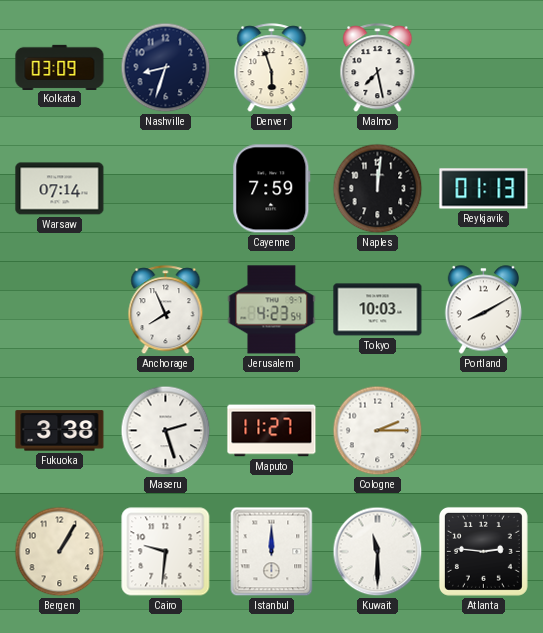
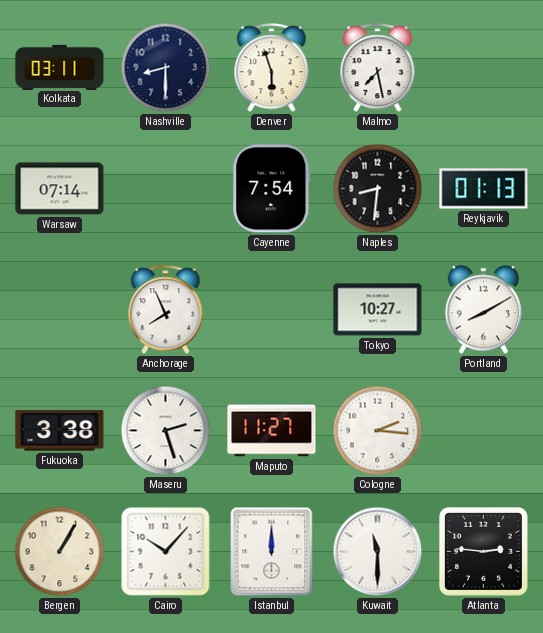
Kolkata: 03:09 -> 03:11
Nashville: 8:33 -> 8:30
Cayenne: 7:59 -> 7:54
Naples: 12:01 -> 8:31
Jerusalem: 4:23 -> none
Tokyo: 10:03 -> 10:27
Cologne: 2:15 -> 2:16
Cairo: 9:31 -> 10:07
